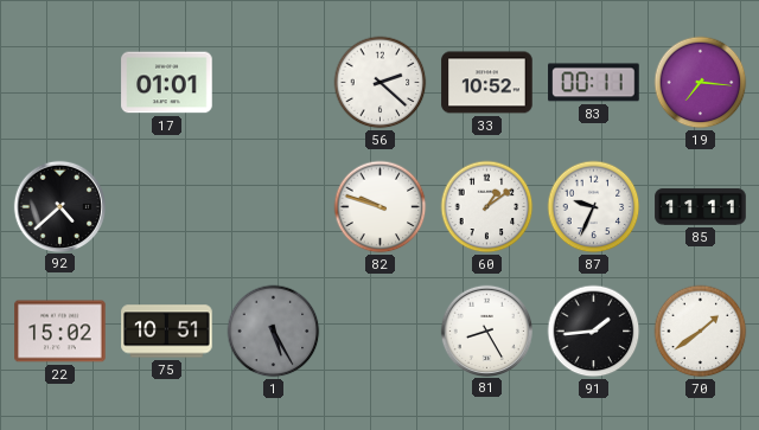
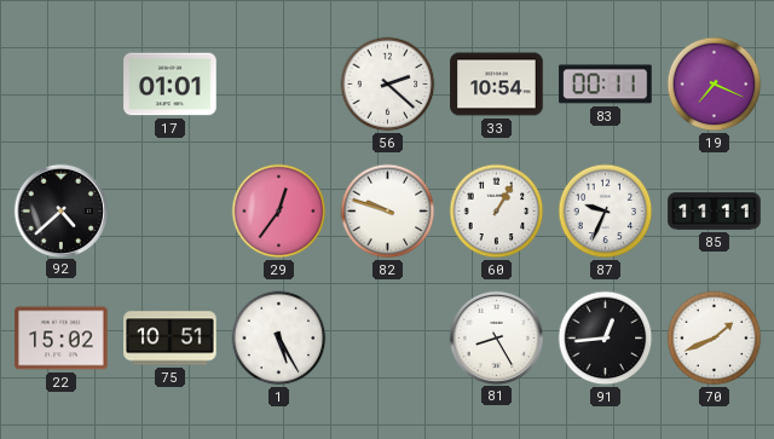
33: 10:52 -> 10:54
19: 7:16 -> 7:19
29: none -> 12:36
60: 1:09 -> 1:05
1 dial: grey -> white
91: 1:44 -> 12:44
70: 1:39 -> 1:41
